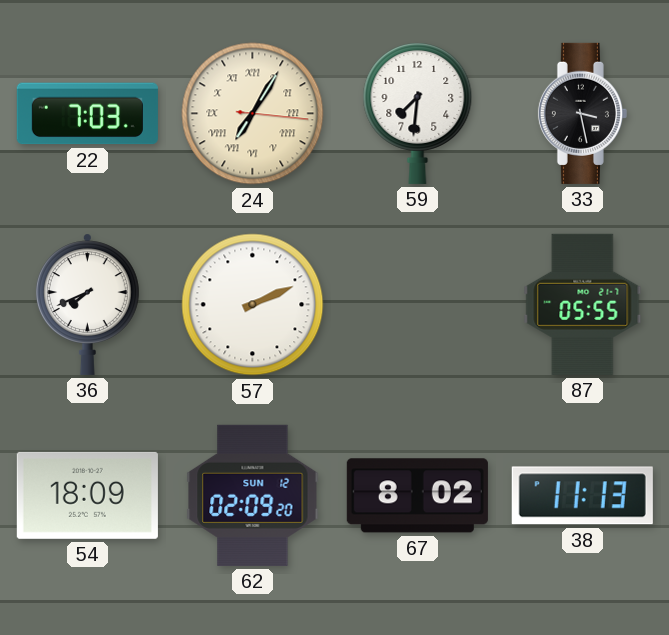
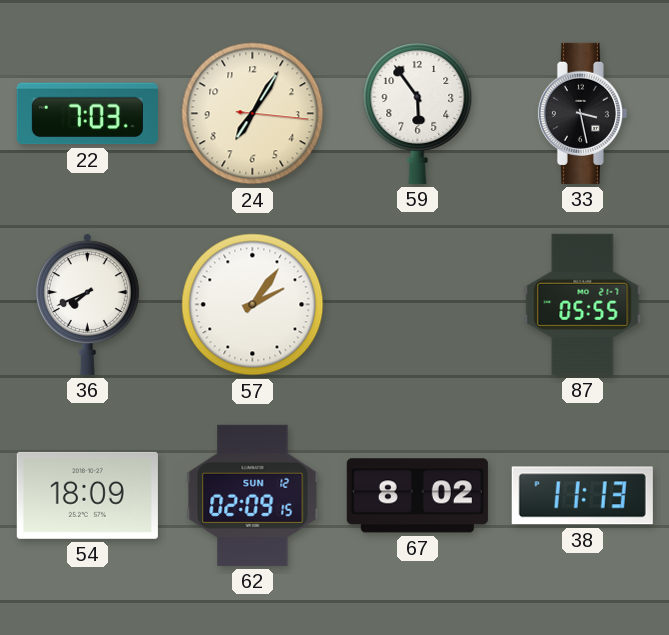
24 numerals: Roman -> Arabic
59: 7:31 -> 5:54
57: 2:11 -> 2:06
62: 02:09:20 -> 02:09:15
